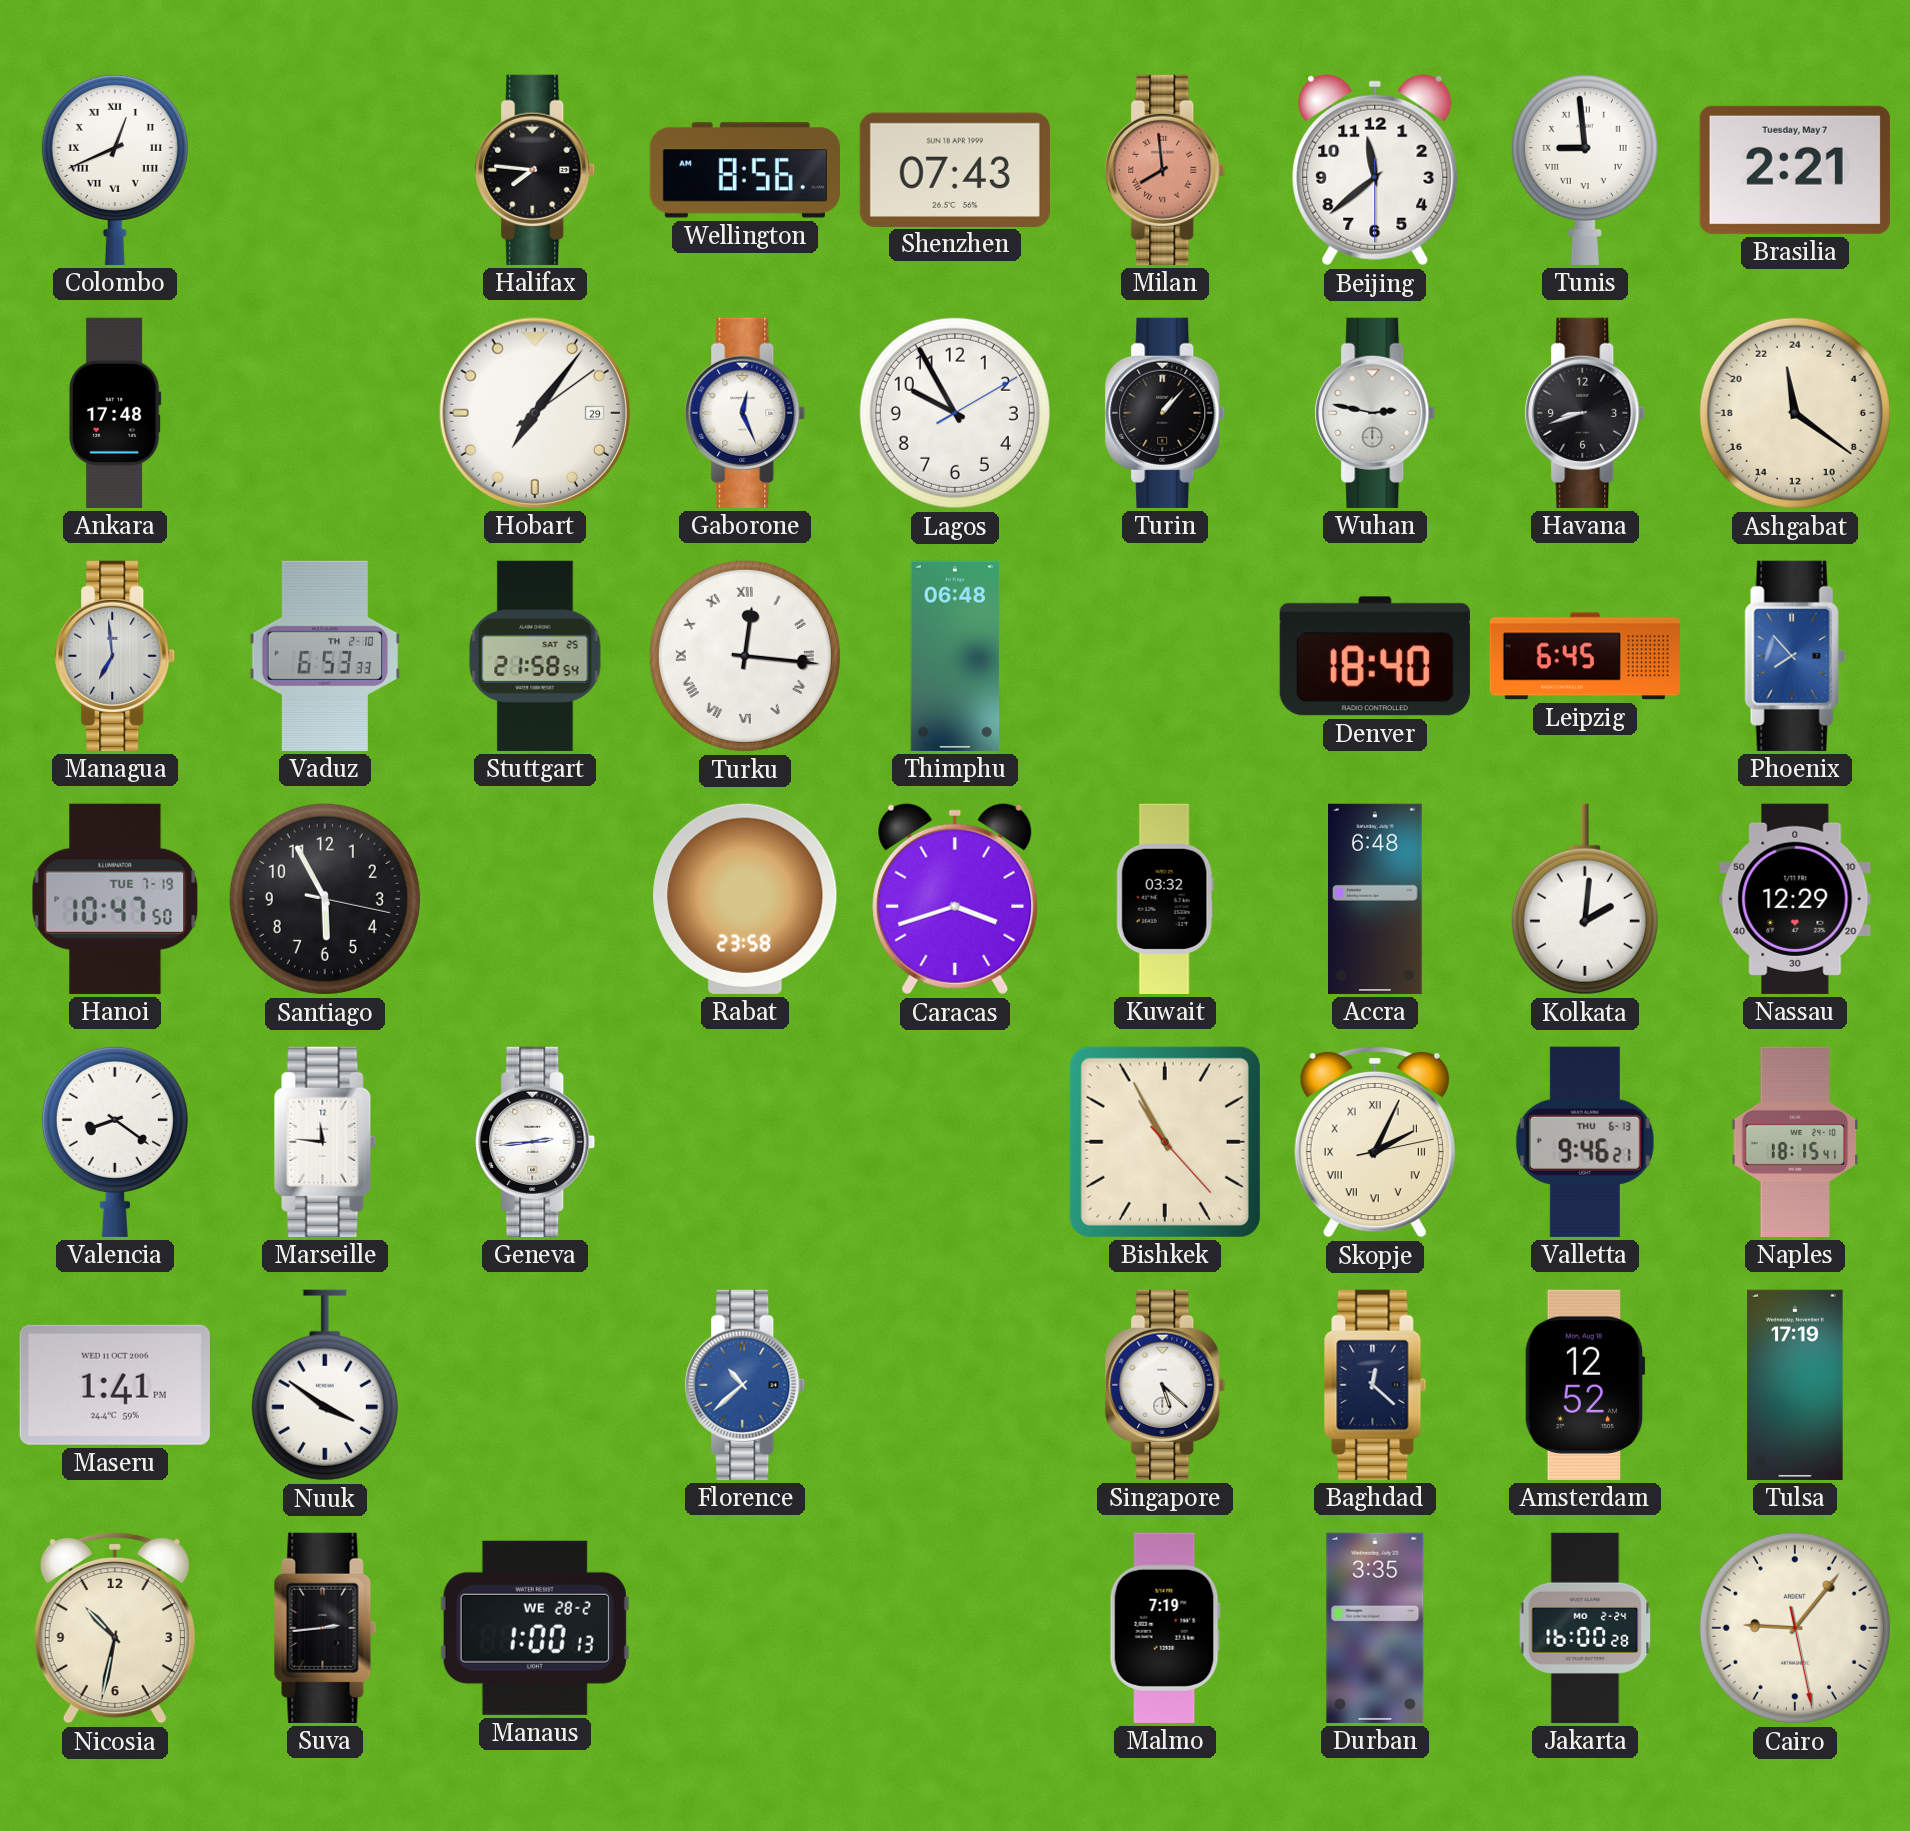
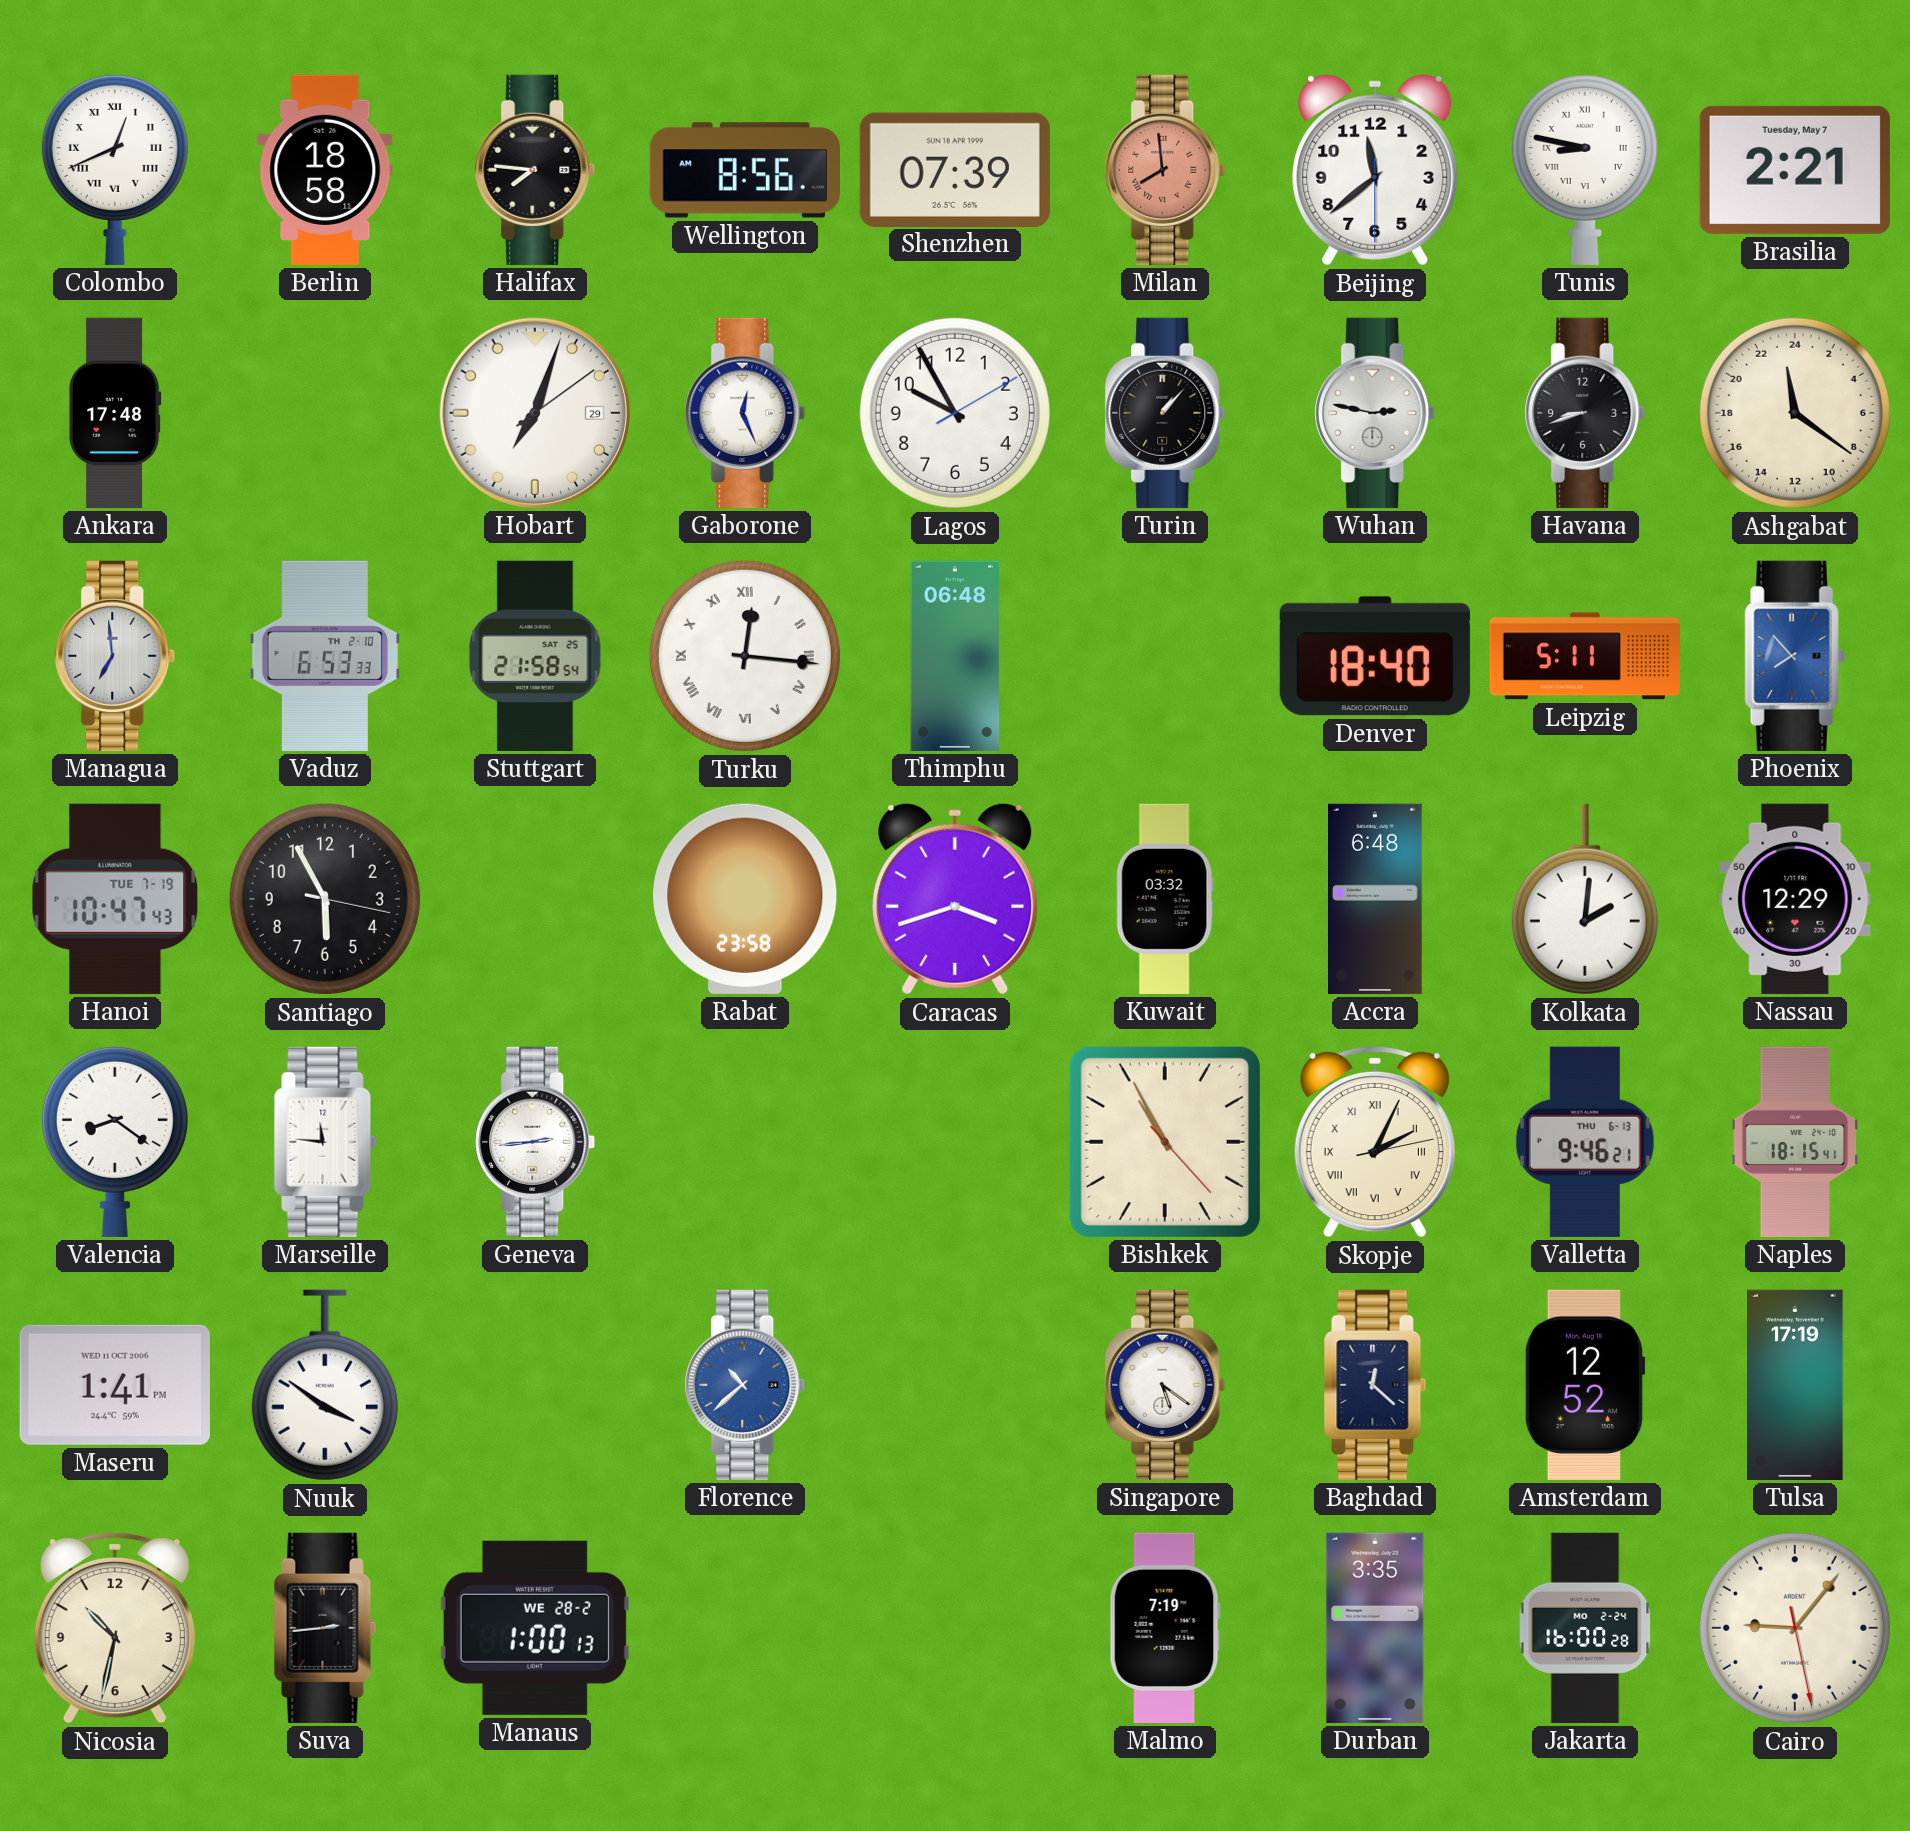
Berlin: none -> 18:58
Shenzhen: 07:43 -> 07:39
Tunis: 8:59 -> 8:47
Hobart: 7:06 -> 7:03
Leipzig: 6:45 -> 5:11
Hanoi: 10:47:50 -> 10:47:43
Singapore: 5:22 -> 5:21
